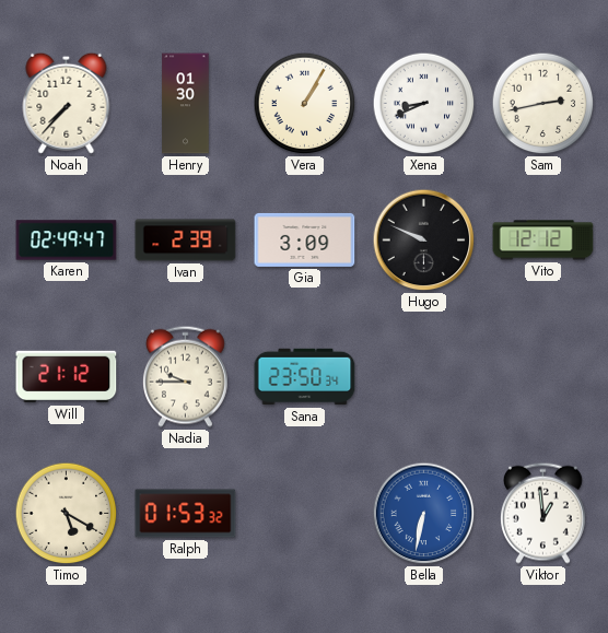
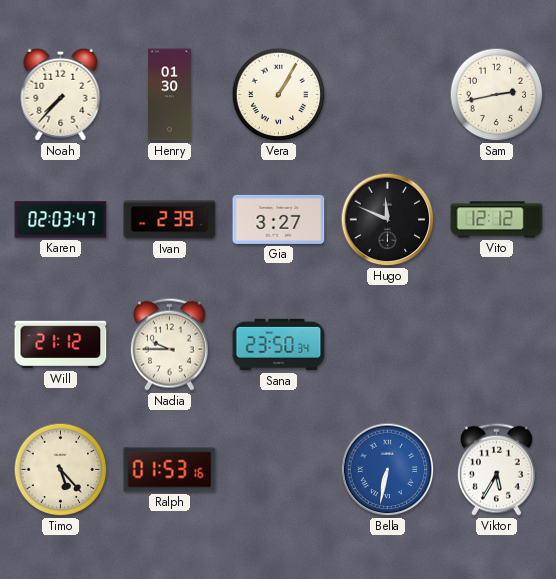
Xena: 8:41 -> none
Karen: 02:49 -> 02:03
Gia: 3:09 -> 3:27
Hugo: 9:49 -> 11:49
Timo: 5:20 -> 5:23
Ralph: 01:53:32 -> 01:53:16
Viktor: 12:59 -> 5:35
